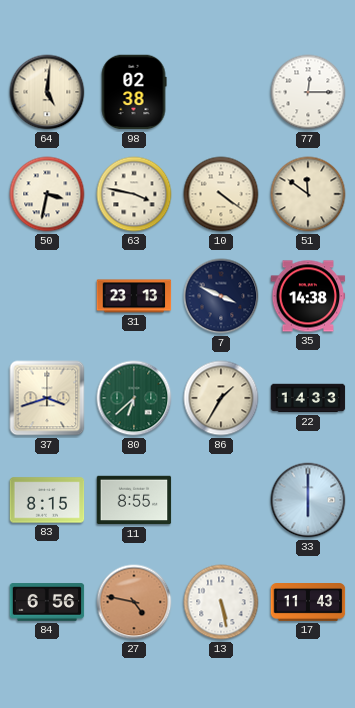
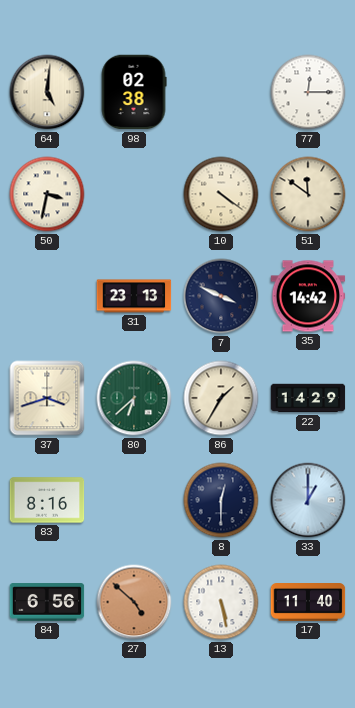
63: 3:47 -> none
35: 14:38 -> 14:42
22: 14:33 -> 14:29
83: 8:15 -> 8:16
11: 8:55 -> none
8: none -> 12:30
33: 6:00 -> 1:00
27: 4:47 -> 4:52
17: 11:43 -> 11:40
